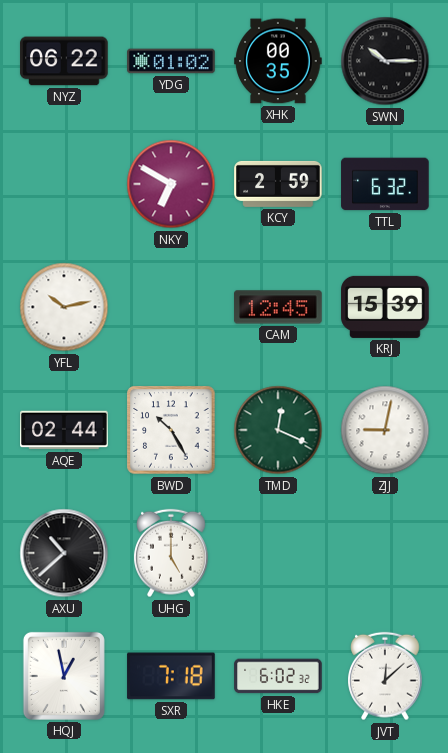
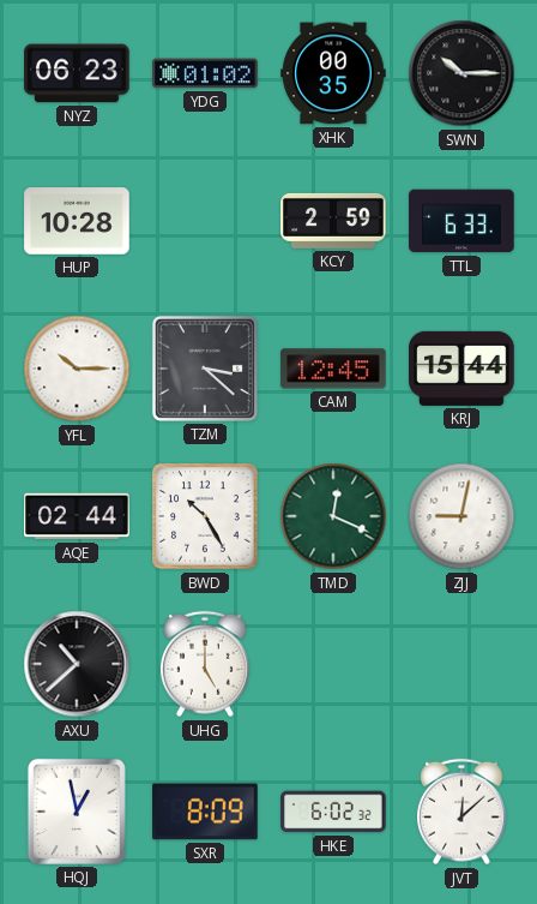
NYZ: 06:22 -> 06:23
HUP: none -> 10:28
NKY: 6:50 -> none
TTL: 6:32 -> 6:33
YFL: 10:13 -> 10:15
TZM: none -> 3:22
KRJ: 15:39 -> 15:44
SXR: 7:18 -> 8:09
